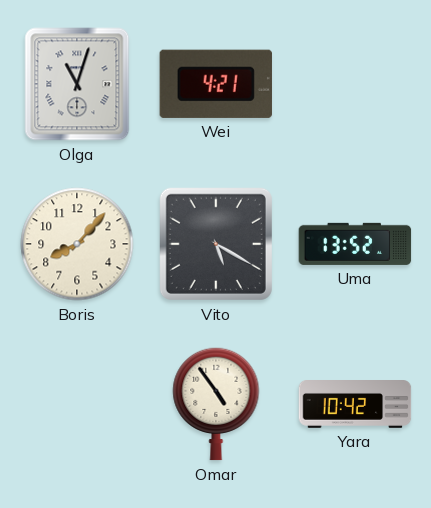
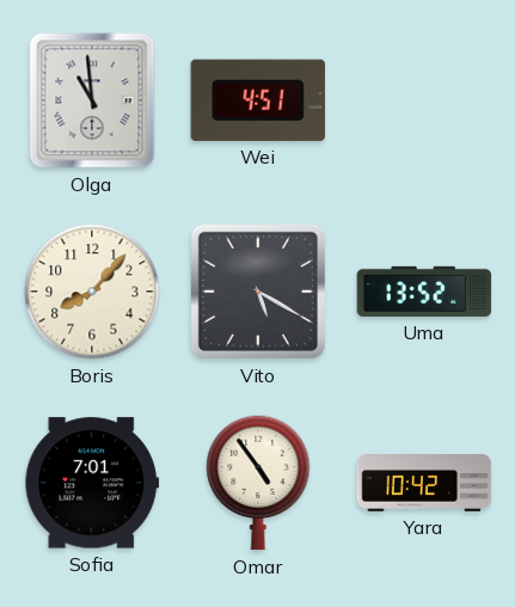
Olga: 11:03 -> 10:59
Wei: 4:21 -> 4:51
Sofia: none -> 7:01
